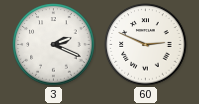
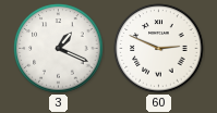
3: 2:19 -> 1:19
